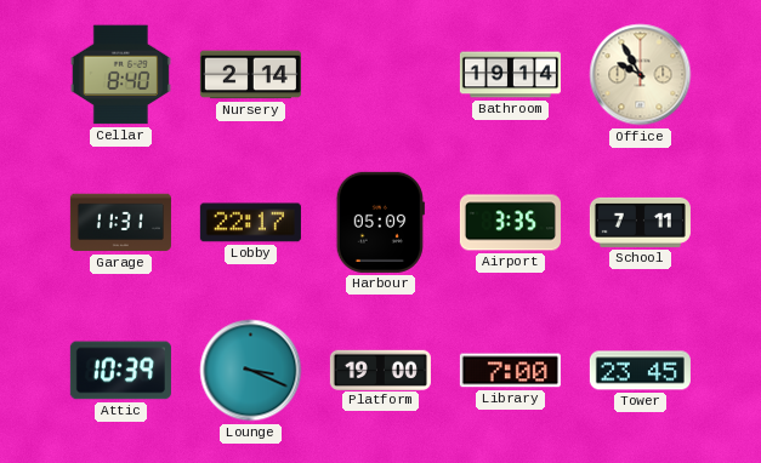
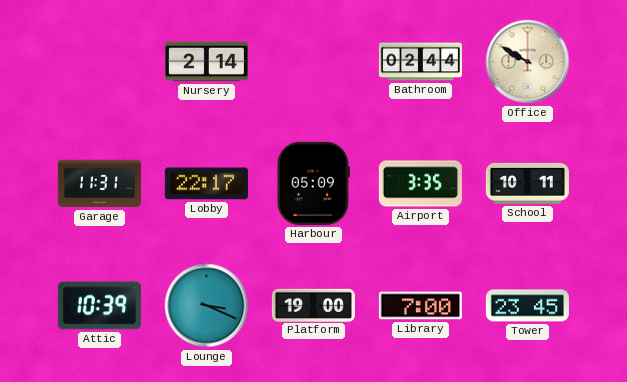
Cellar: 8:40 -> none
Bathroom: 19:14 -> 02:44
Office: 9:55 -> 9:50
School: 7:11 -> 10:11
